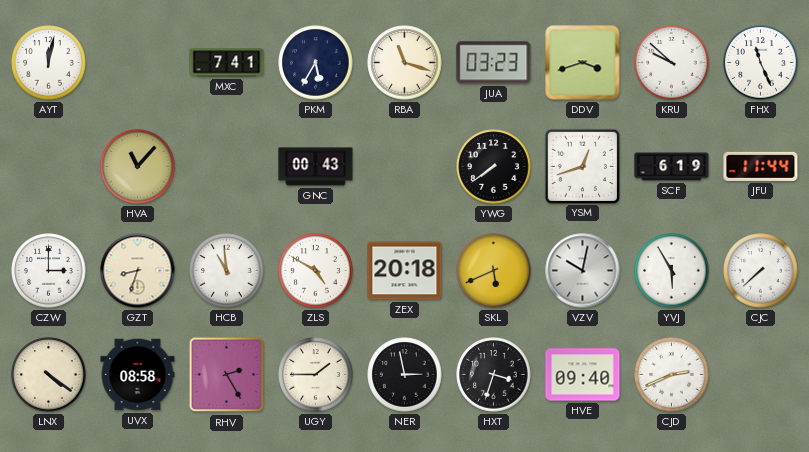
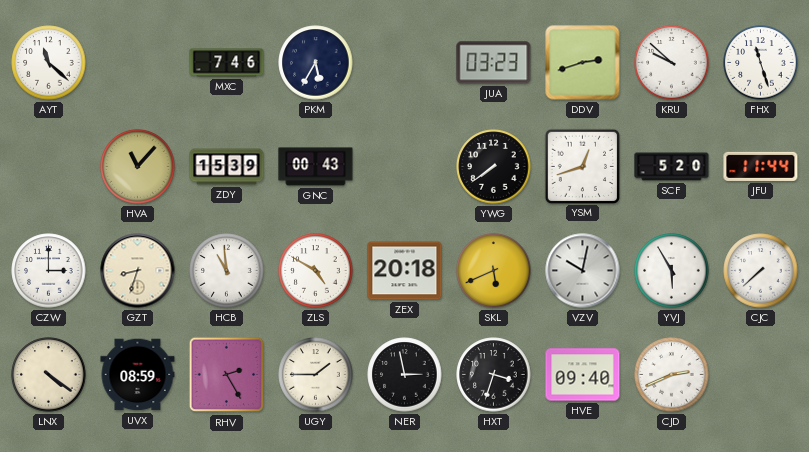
AYT: 12:02 -> 11:22
MXC: 7:41 -> 7:46
RBA: 11:18 -> none
DDV: 3:42 -> 2:42
FHX: 11:26 -> 11:27
ZDY: none -> 15:39
SCF: 6:19 -> 5:20
UVX: 08:58 -> 08:59
